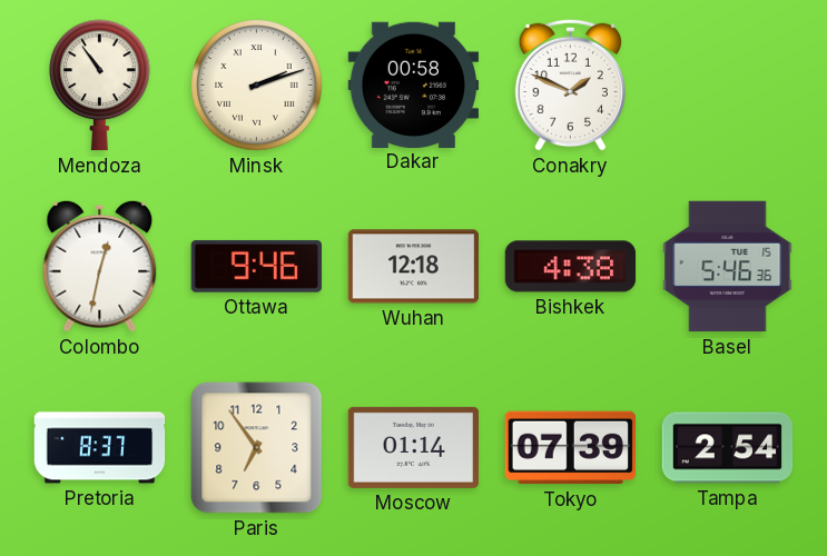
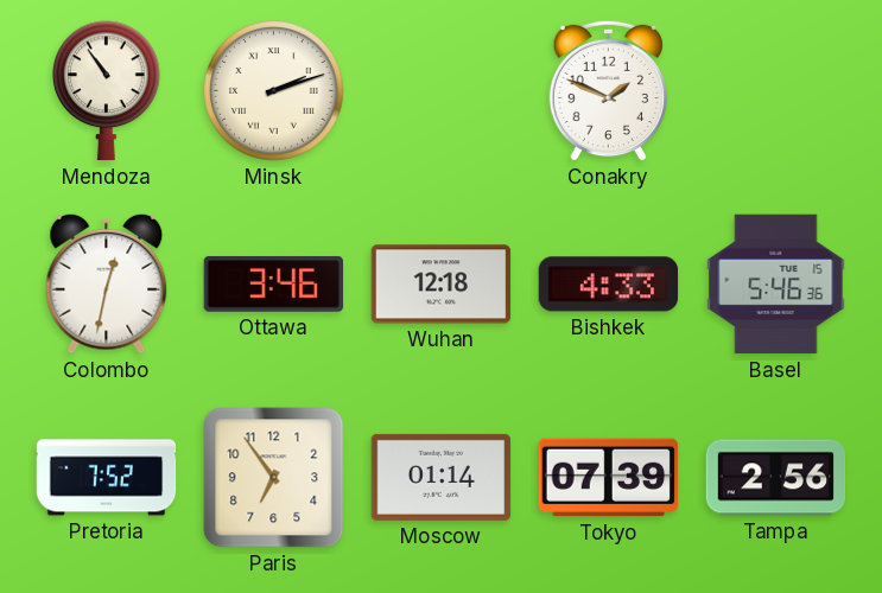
Dakar: 00:58 -> none
Ottawa: 9:46 -> 3:46
Bishkek: 4:38 -> 4:33
Pretoria: 8:37 -> 7:52
Tampa: 2:54 -> 2:56
